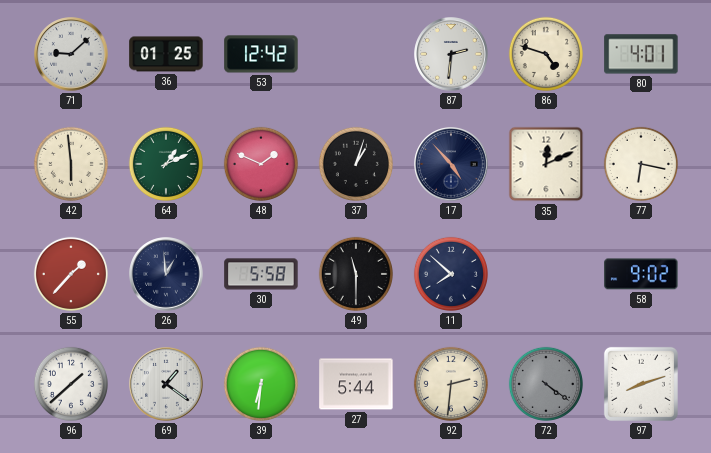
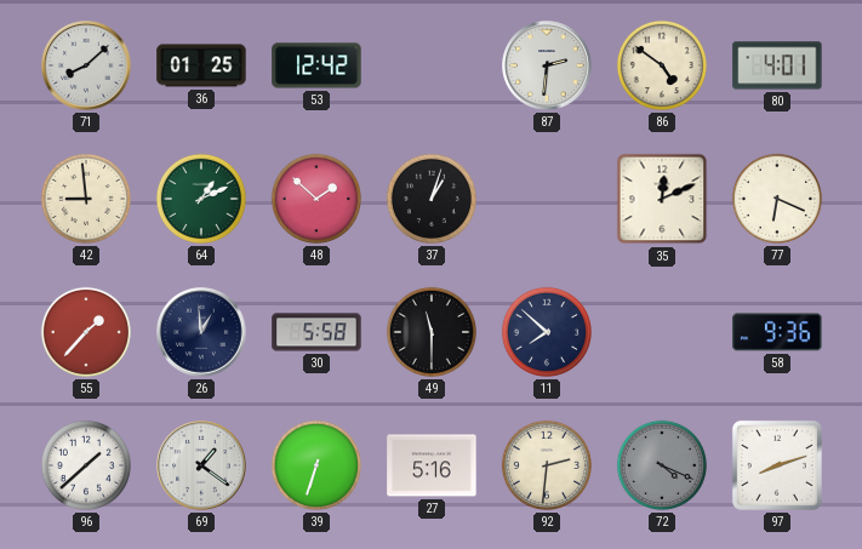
71: 9:08 -> 8:08
86: 4:48 -> 4:51
42: 5:59 -> 8:59
48: 1:49 -> 1:52
17: 4:53 -> none
77: 6:17 -> 6:19
58: 9:02 -> 9:36
39: 6:31 -> 6:33
27: 5:44 -> 5:16
72: 4:21 -> 4:19
